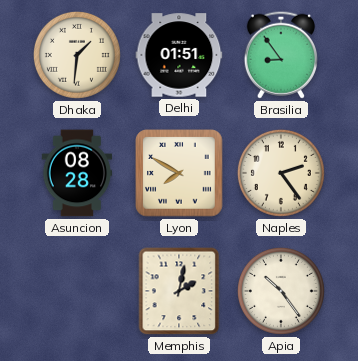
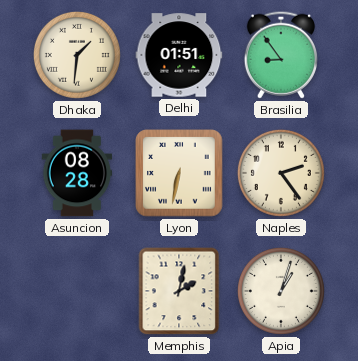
Lyon: 7:50 -> 6:32
Apia: 10:24 -> 1:03
